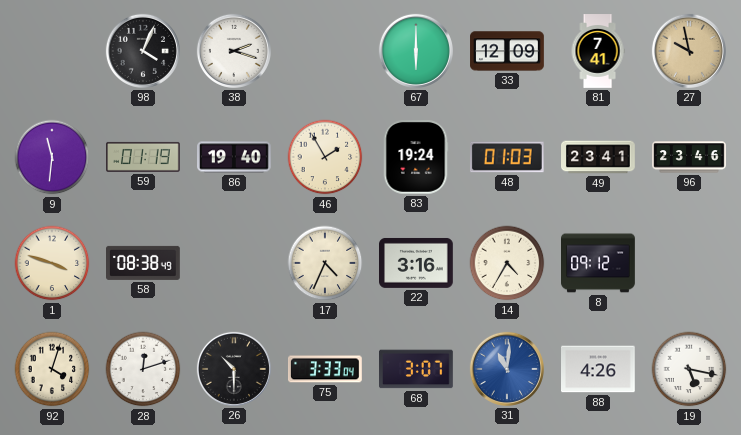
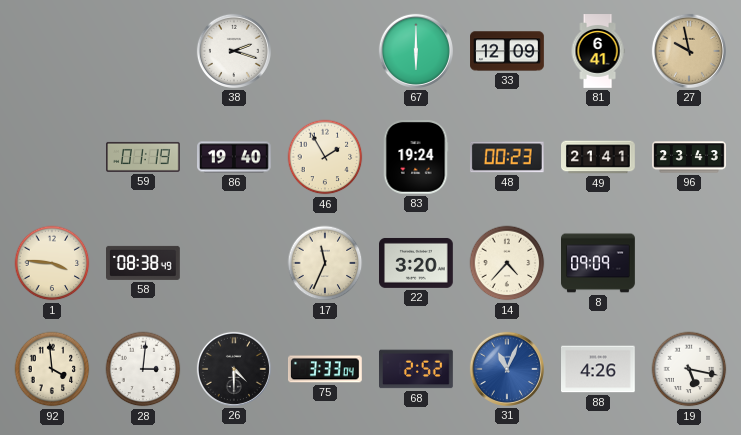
98: 4:04 -> none
81: 7:41 -> 6:41
9: 11:31 -> none
48: 01:03 -> 00:23
49: 23:41 -> 21:41
96: 23:46 -> 23:43
1: 3:48 -> 3:46
17: 4:34 -> 11:34
22: 3:16 -> 3:20
14: 4:35 -> 4:37
8: 09:12 -> 09:09
92: 4:03 -> 3:59
28: 12:12 -> 3:01
26: 10:30 -> 4:30
68: 3:07 -> 2:52
31: 11:01 -> 11:04
